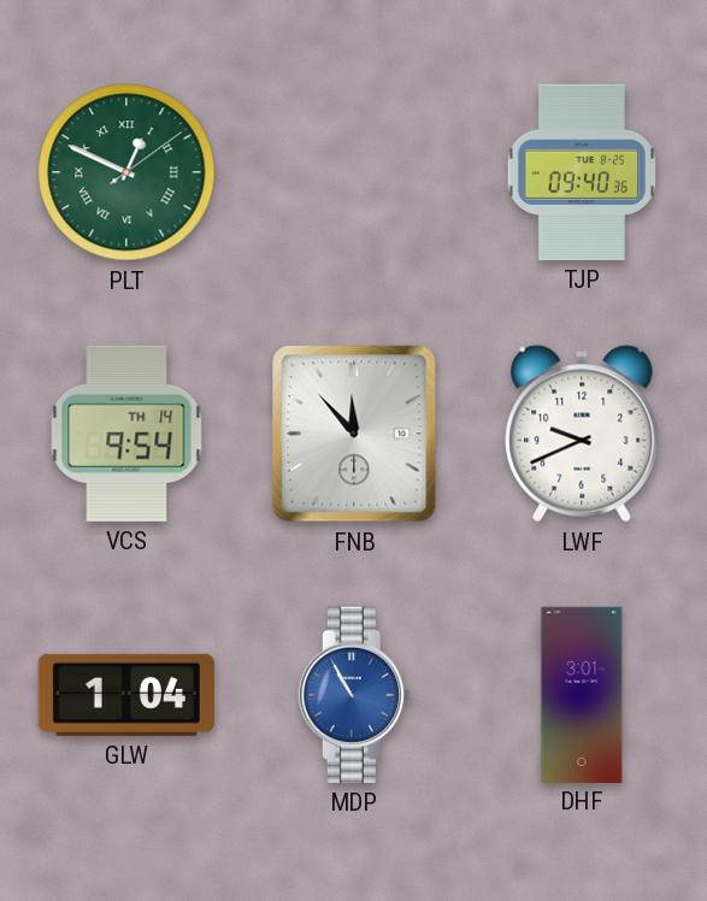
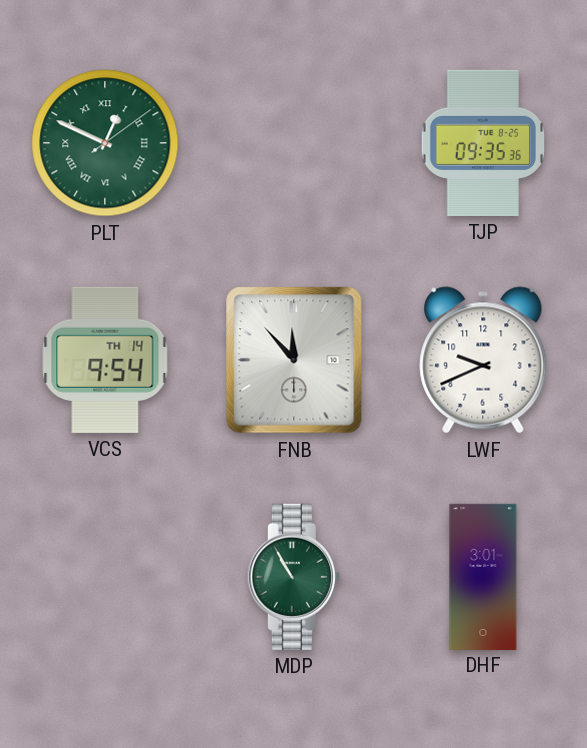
TJP: 09:40 -> 09:35
GLW: 1:04 -> none
MDP dial: blue -> green
